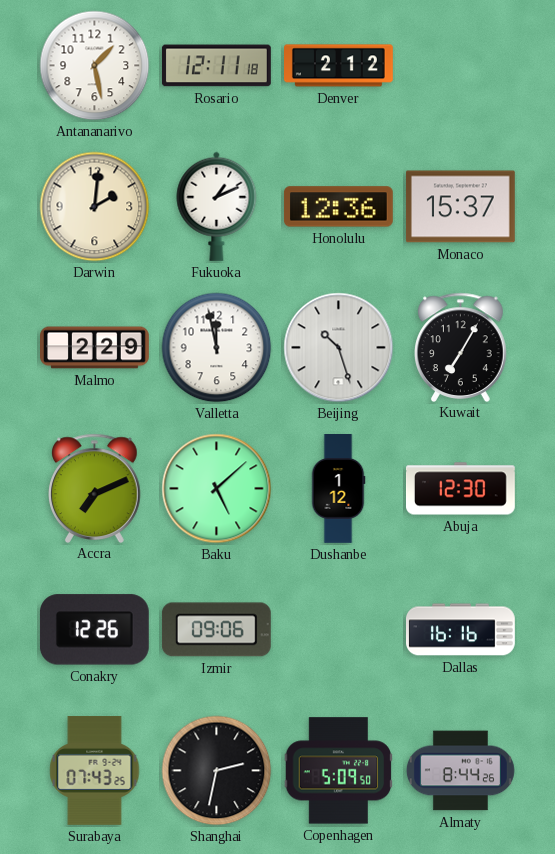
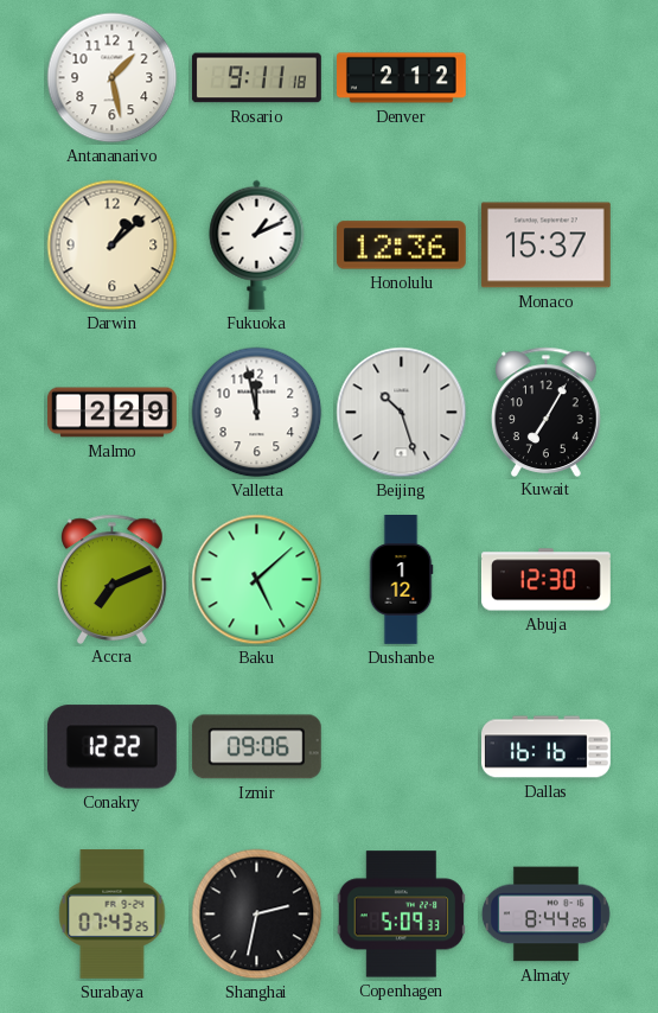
Rosario: 12:11 -> 9:11
Darwin: 2:01 -> 1:08
Conakry: 12:26 -> 12:22
Copenhagen: 5:09:50 -> 5:09:33
